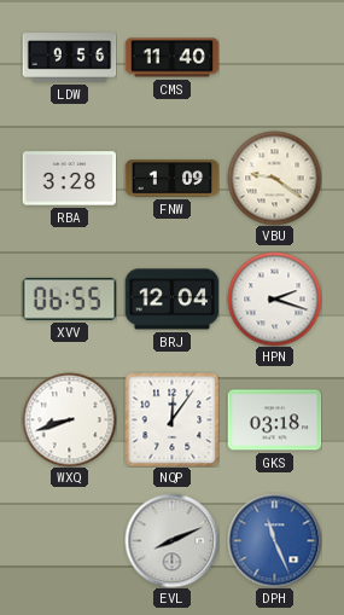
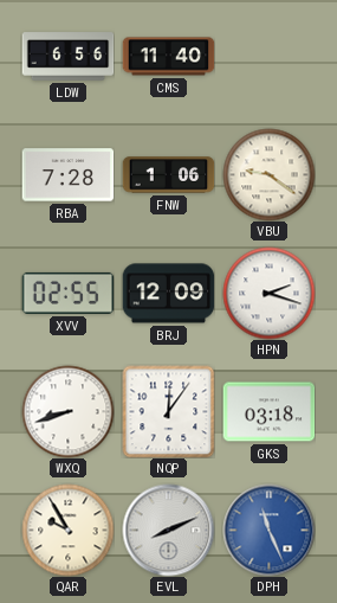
LDW: 9:56 -> 6:56
RBA: 3:28 -> 7:28
FNW: 1:09 -> 1:06
XVV: 06:55 -> 02:55
BRJ: 12:04 -> 12:09
QAR: none -> 9:55
